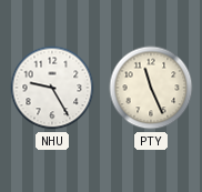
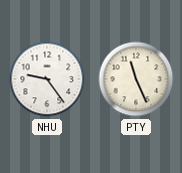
NHU: 9:25 -> 9:24
